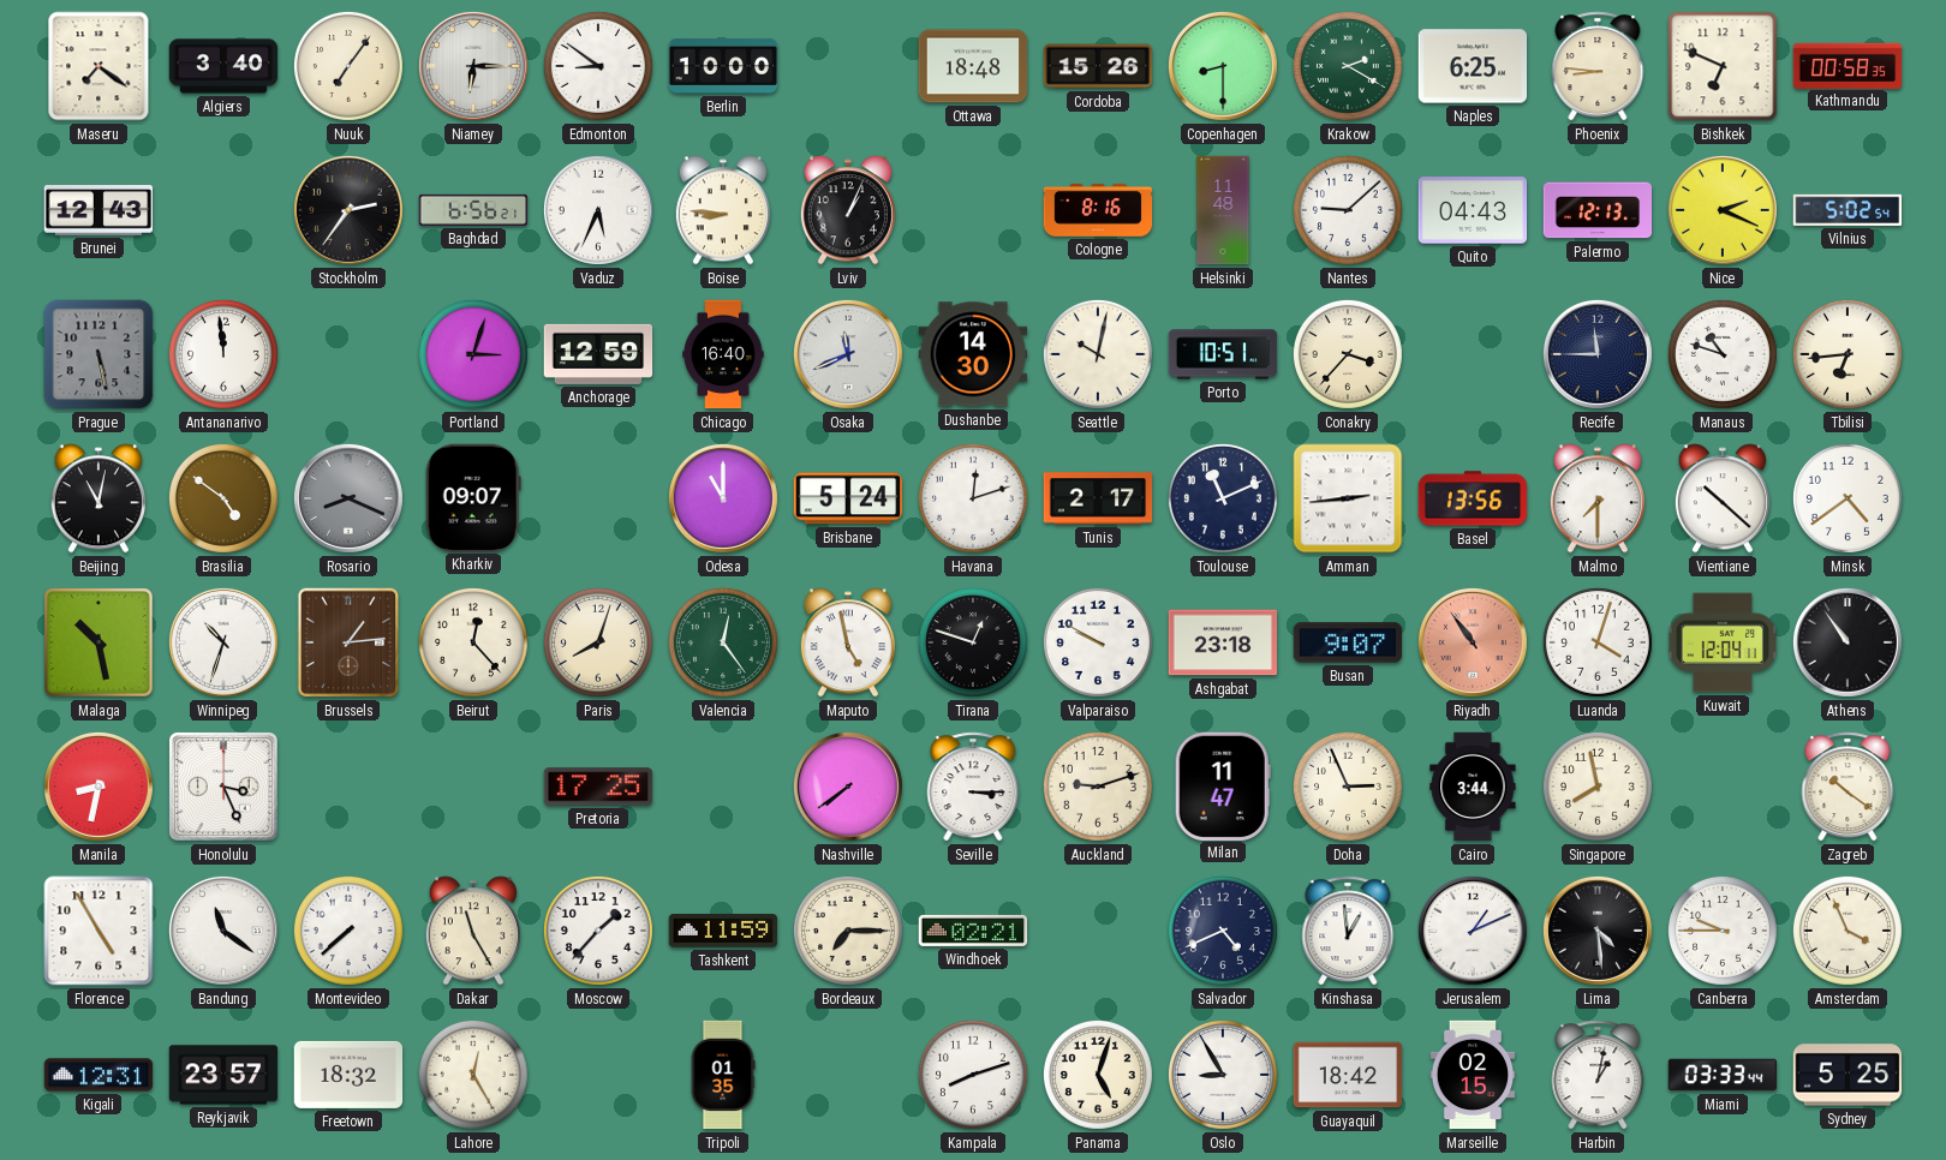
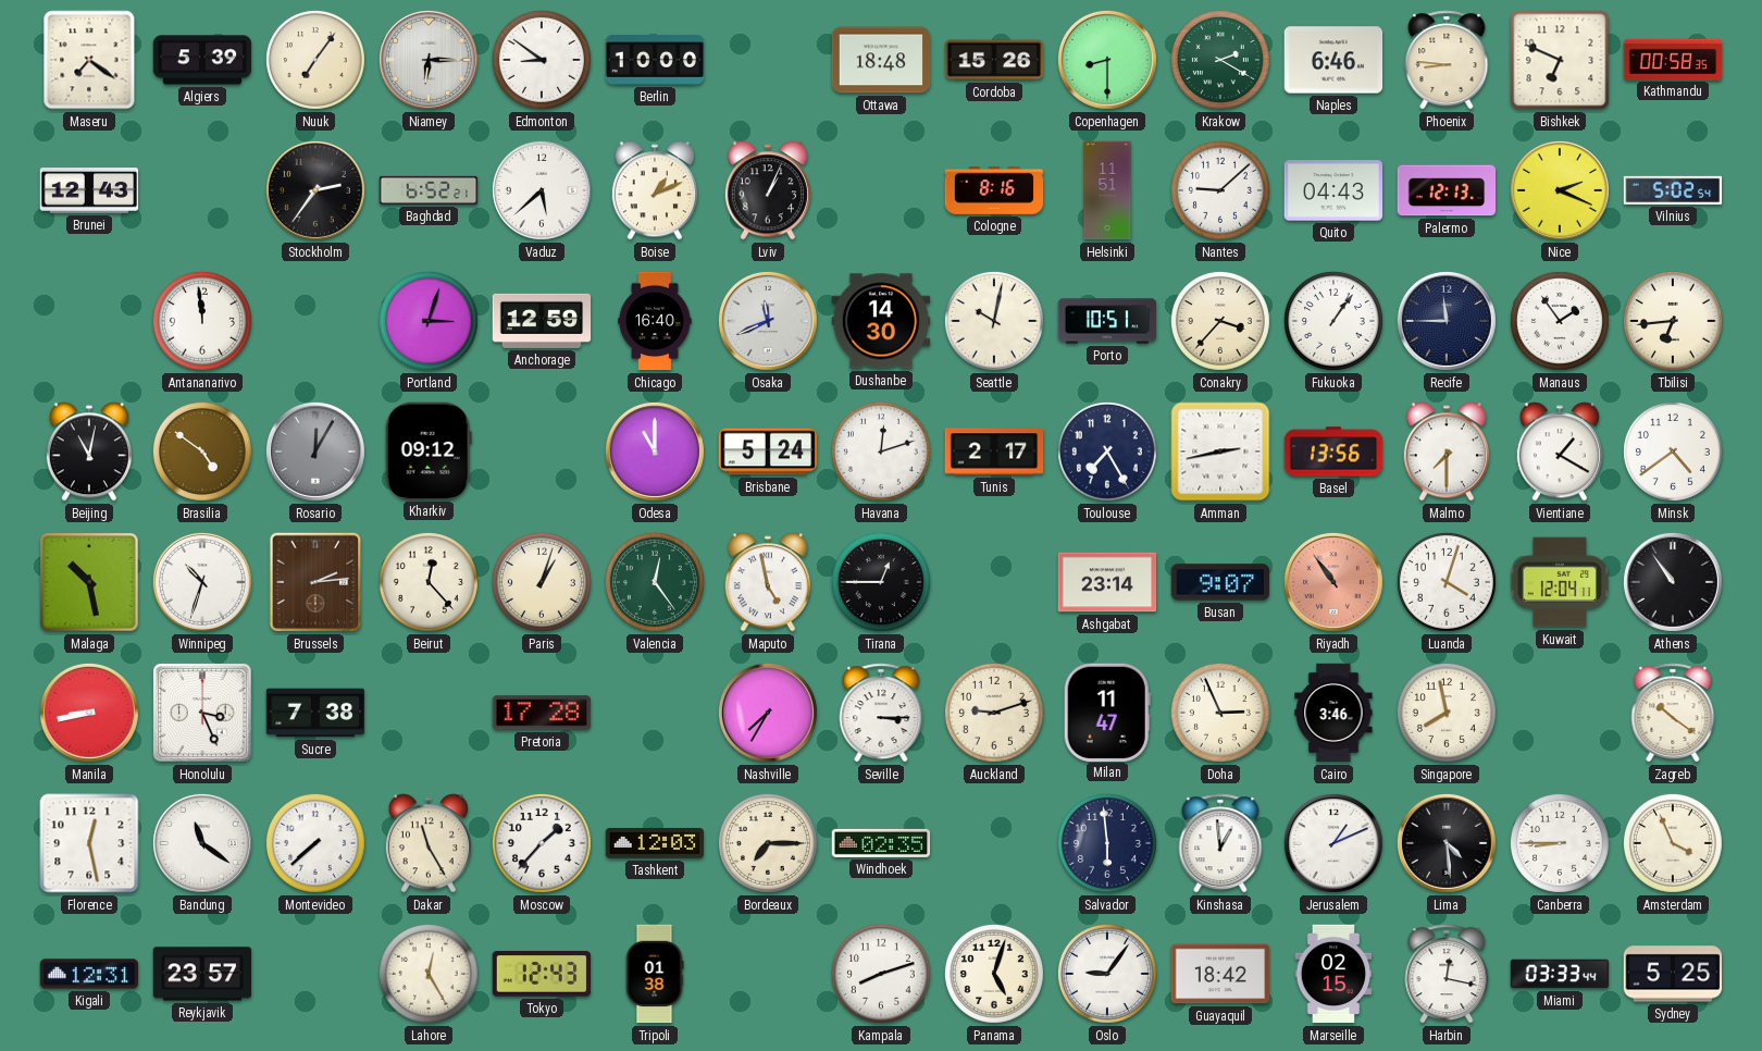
Algiers: 3:40 -> 5:39
Naples: 6:25 -> 6:46
Baghdad: 6:56 -> 6:52
Vaduz: 5:34 -> 5:38
Boise: 8:46 -> 1:11
Helsinki: 11:48 -> 11:51
Prague: 5:28 -> none
Fukuoka: none -> 1:06
Manaus: 10:48 -> 1:54
Rosario: 8:19 -> 12:05
Kharkiv: 09:07 -> 09:12
Toulouse: 11:11 -> 7:25
Amman: 2:44 -> 2:43
Vientiane: 10:22 -> 1:20
Brussels: 1:14 -> 2:14
Paris: 8:03 -> 1:03
Tirana: 12:48 -> 12:45
Valparaiso: 9:50 -> none
Ashgabat: 23:18 -> 23:14
Manila: 8:32 -> 8:43
Sucre: none -> 7:38
Pretoria: 17:25 -> 17:28
Nashville: 7:39 -> 7:35
Cairo: 3:44 -> 3:46
Florence: 4:55 -> 12:28
Tashkent: 11:59 -> 12:03
Windhoek: 02:21 -> 02:35
Salvador: 4:41 -> 5:59
Canberra: 9:45 -> 8:45
Freetown: 18:32 -> none
Tokyo: none -> 12:43
Tripoli: 01:35 -> 01:38
Oslo: 8:55 -> 9:06
Harbin: 1:02 -> 12:17
